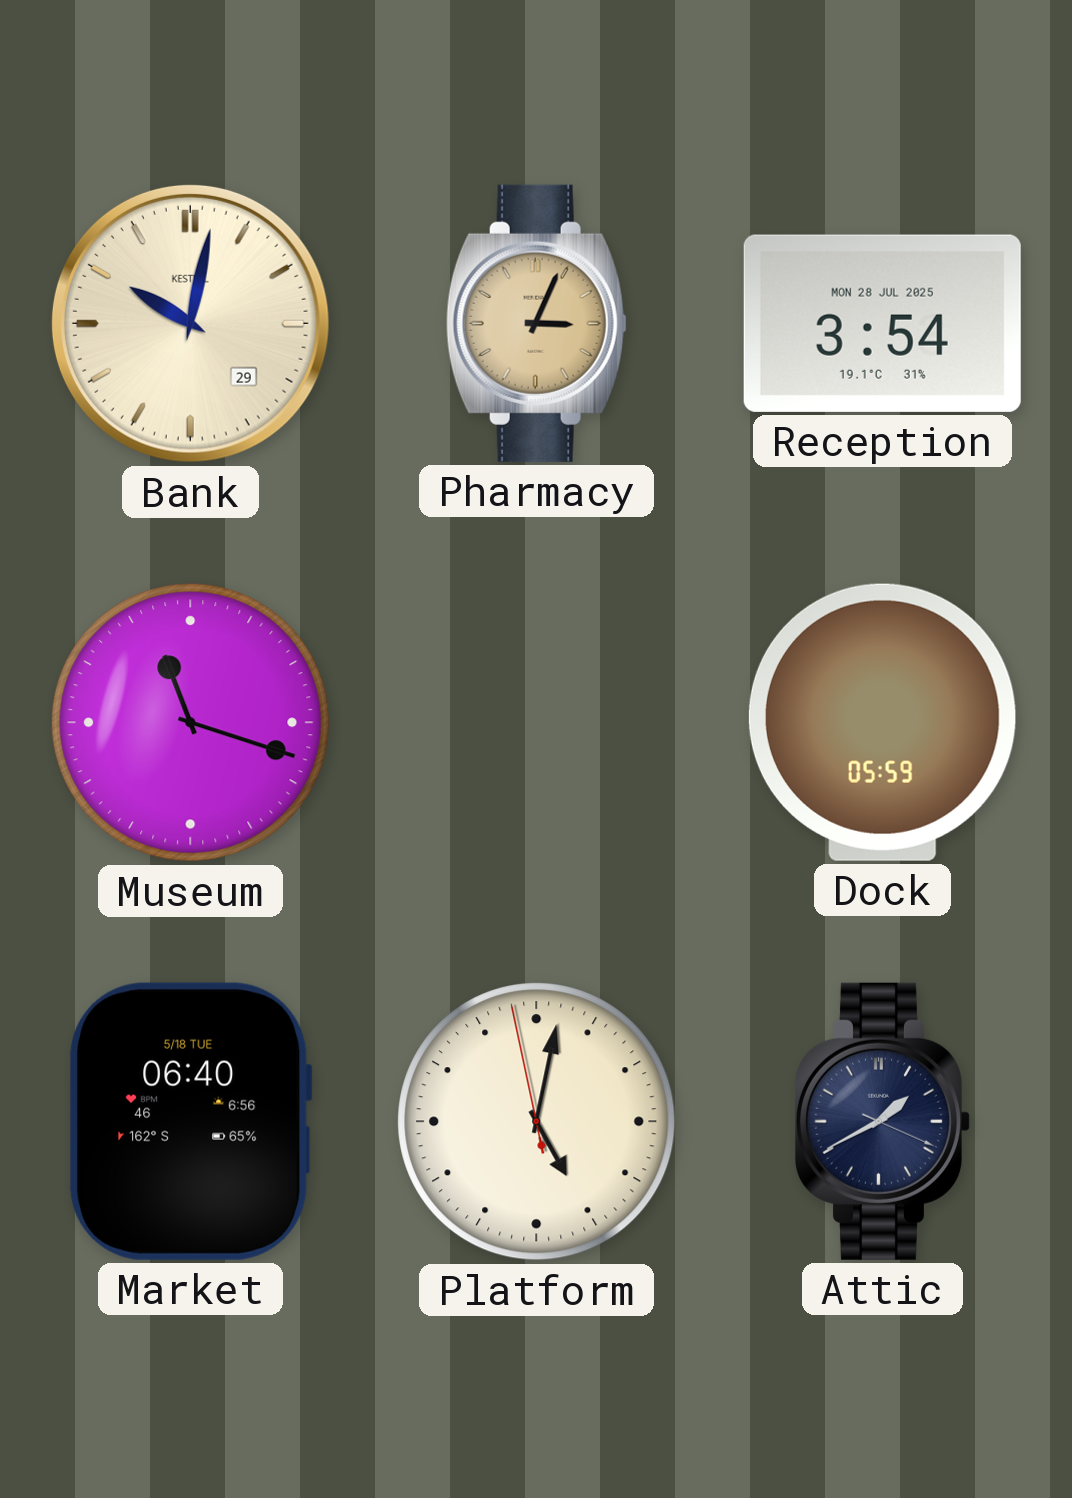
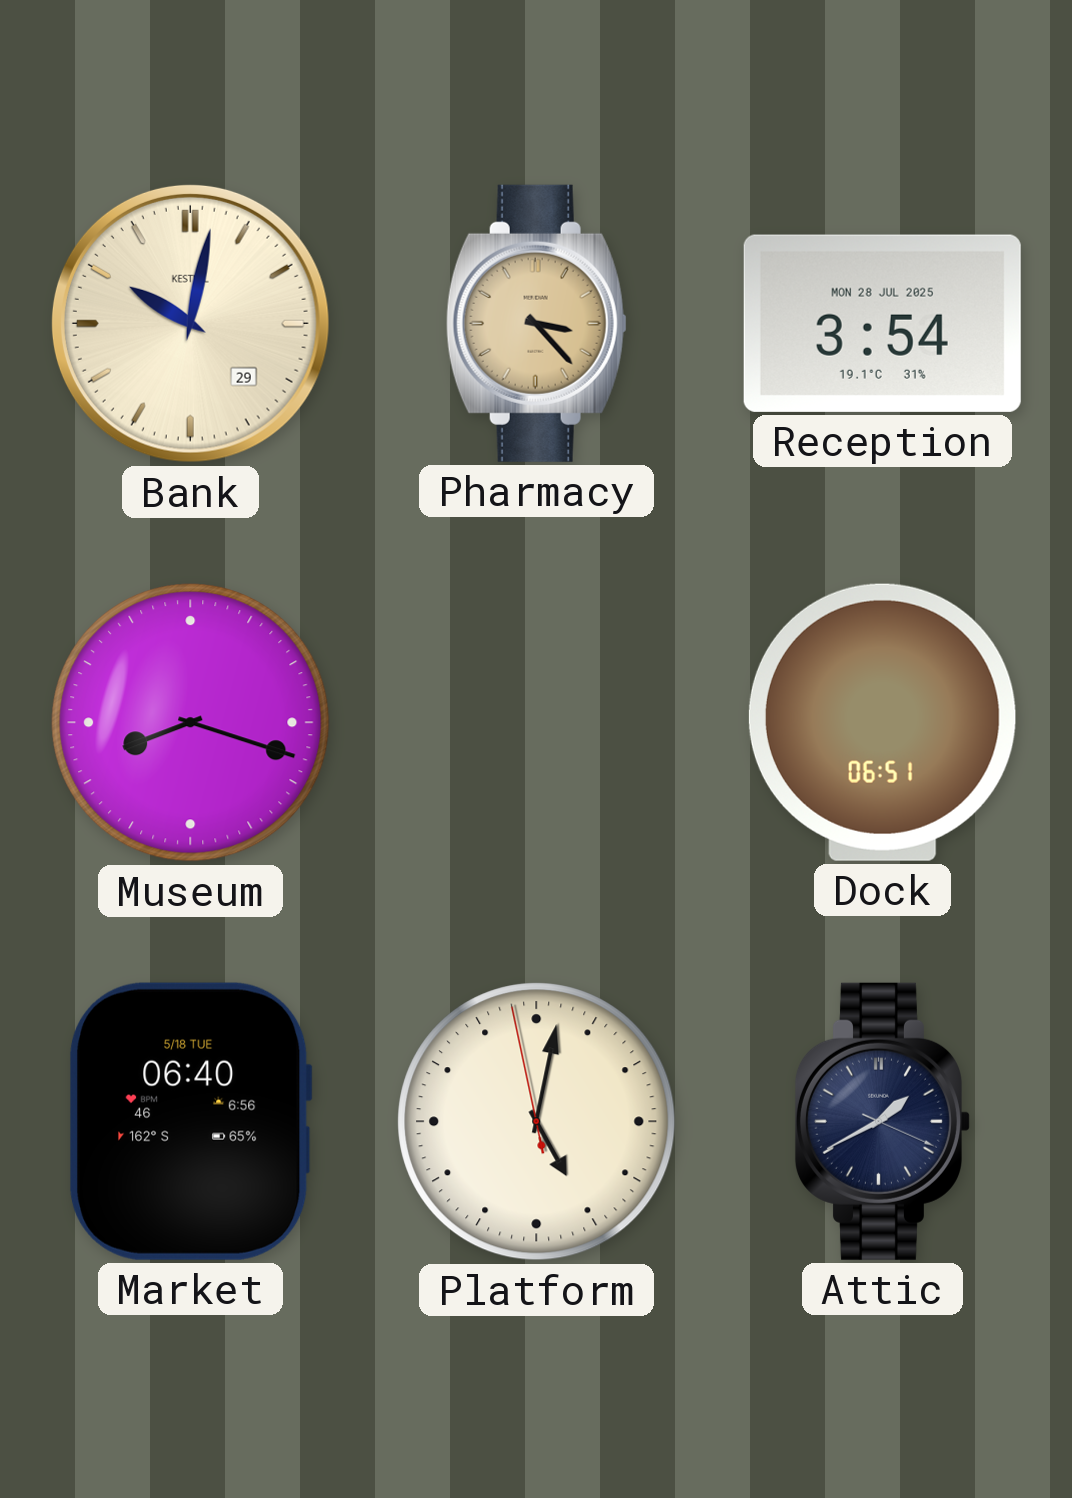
Pharmacy: 3:04 -> 3:23
Museum: 11:18 -> 8:18
Dock: 05:59 -> 06:51
